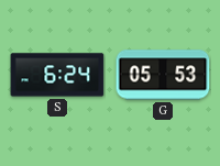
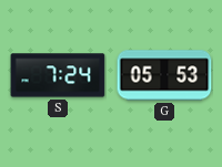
S: 6:24 -> 7:24
